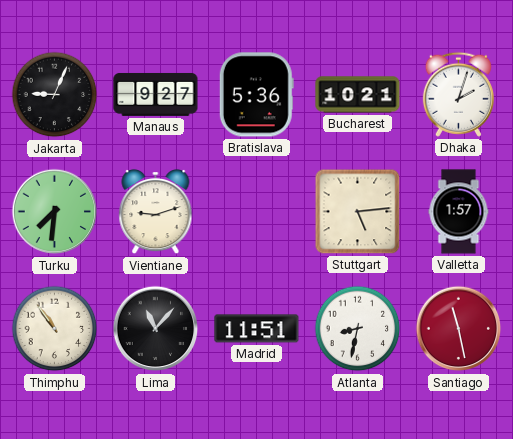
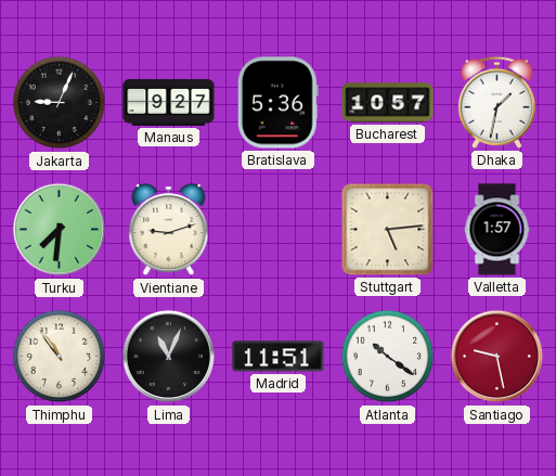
Bucharest: 10:21 -> 10:57
Dhaka: 2:03 -> 1:32
Lima: 11:07 -> 11:04
Atlanta: 8:32 -> 10:21
Santiago: 11:28 -> 9:28
